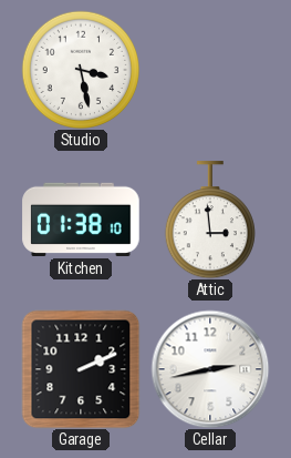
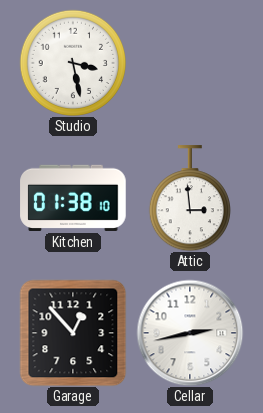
Garage: 2:11 -> 12:53
